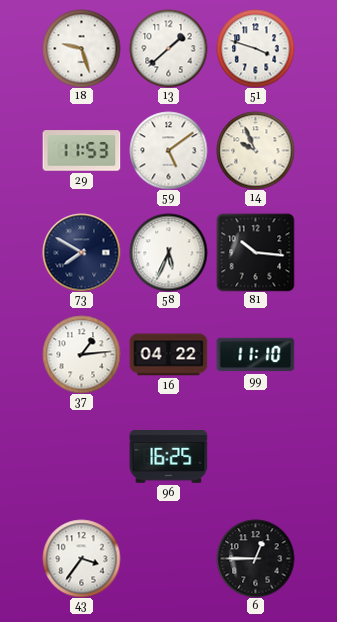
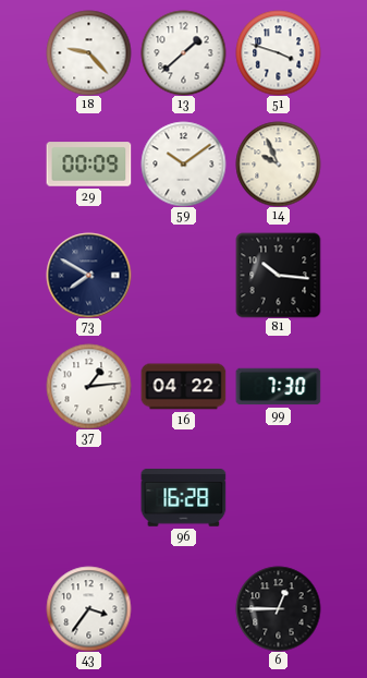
18: 9:27 -> 9:23
29: 11:53 -> 00:09
59: 5:09 -> 10:09
58: 5:34 -> none
99: 11:10 -> 7:30
96: 16:25 -> 16:28
